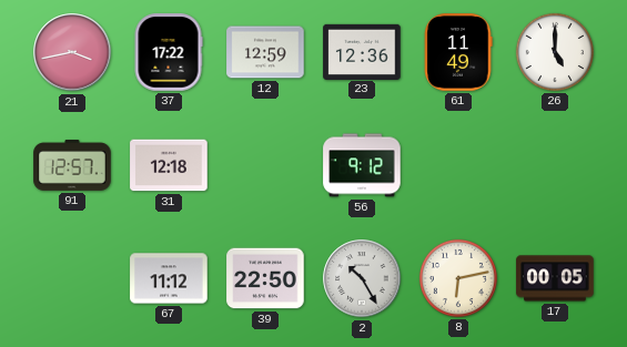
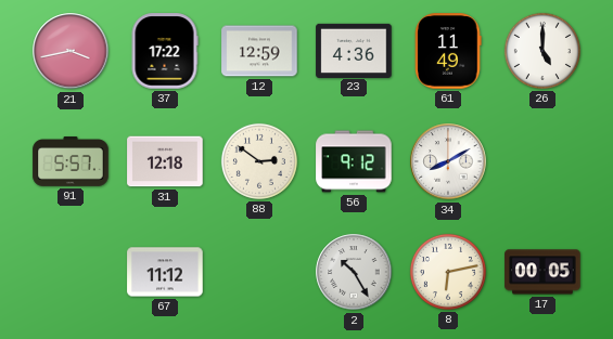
23: 12:36 -> 4:36
91: 12:57 -> 5:57
88: none -> 2:51
34: none -> 8:10
39: 22:50 -> none
